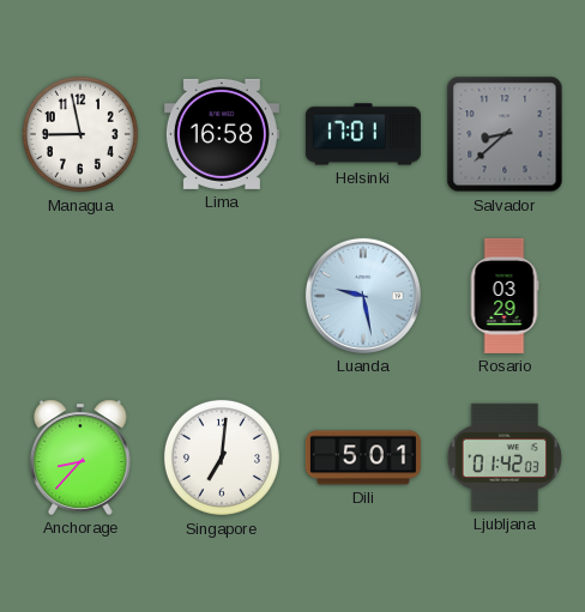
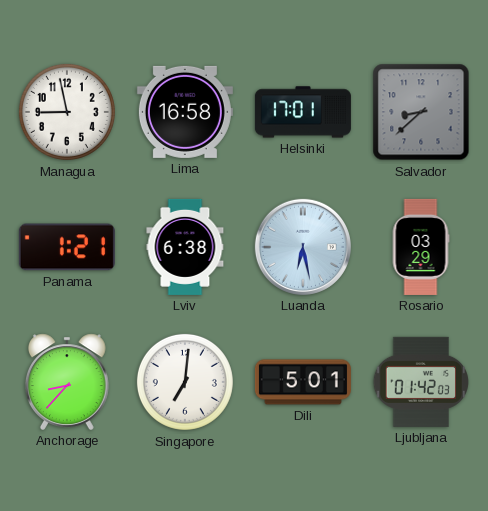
Panama: none -> 1:21
Lviv: none -> 6:38
Luanda: 9:28 -> 6:28
